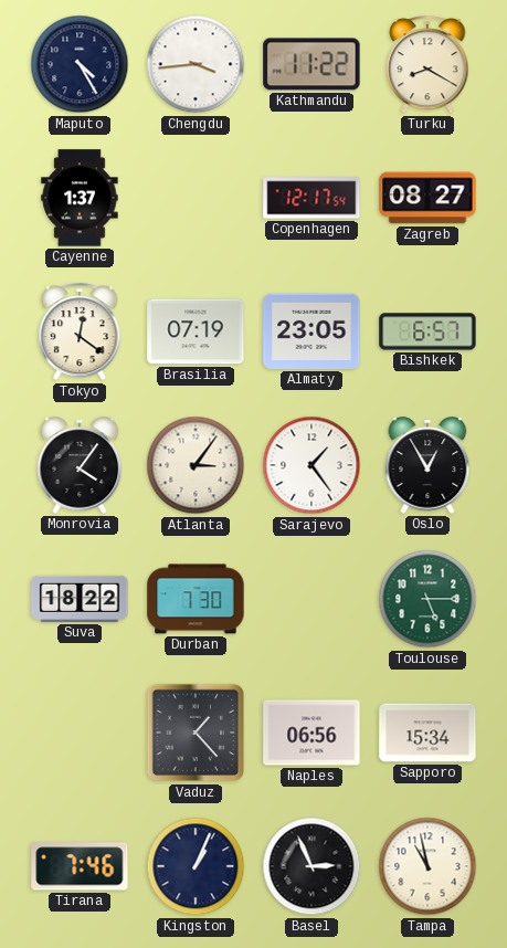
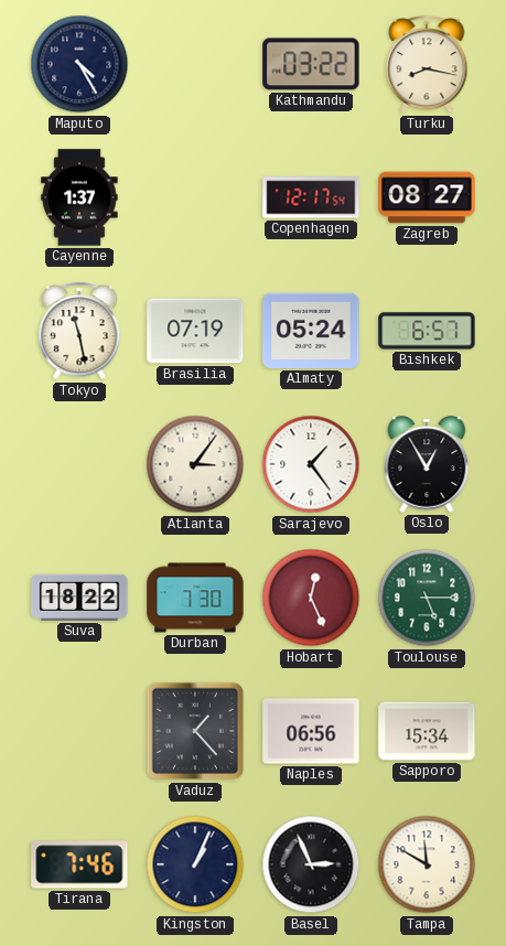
Chengdu: 3:44 -> none
Kathmandu: 11:22 -> 03:22
Turku: 8:20 -> 8:17
Tokyo: 12:21 -> 11:28
Almaty: 23:05 -> 05:24
Monrovia: 4:06 -> none
Hobart: none -> 12:26
Tampa: 10:58 -> 11:50
